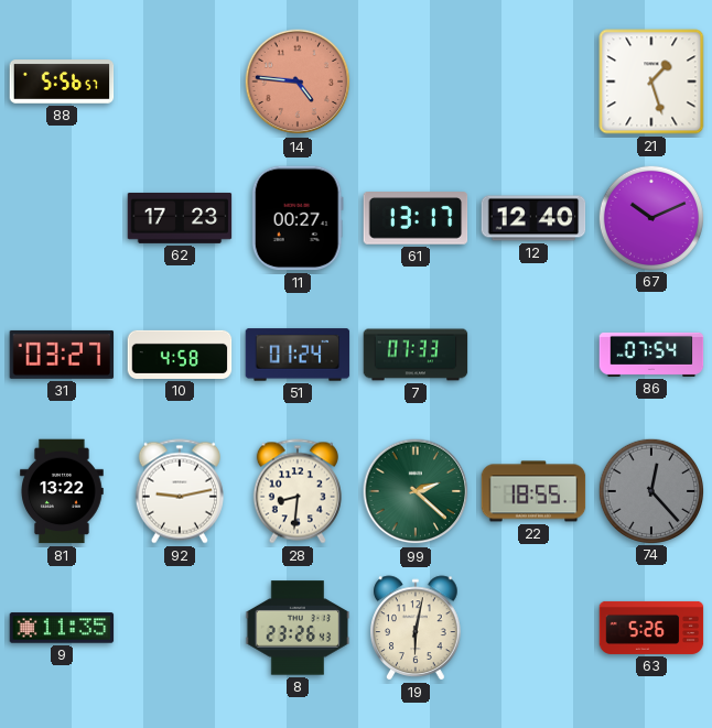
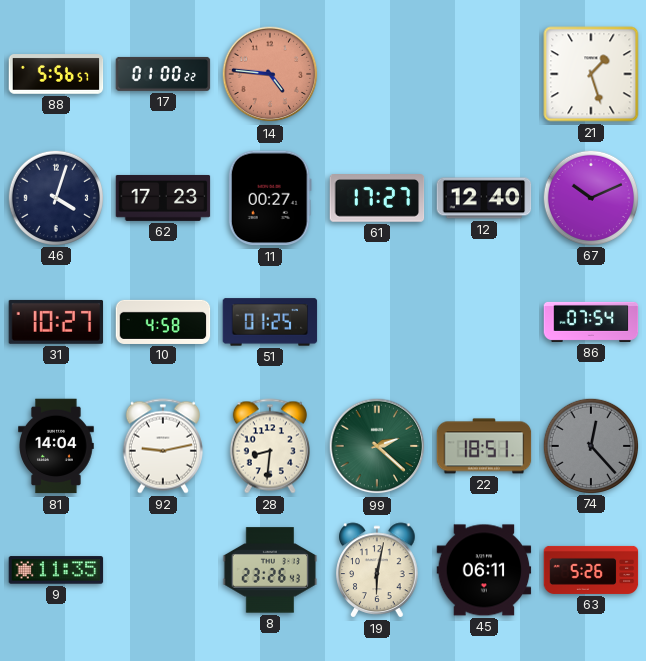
17: none -> 01:00
46: none -> 4:03
61: 13:17 -> 17:27
31: 03:27 -> 10:27
51: 01:24 -> 01:25
7: 07:33 -> none
81: 13:22 -> 14:04
22: 18:55 -> 18:51
45: none -> 06:11
